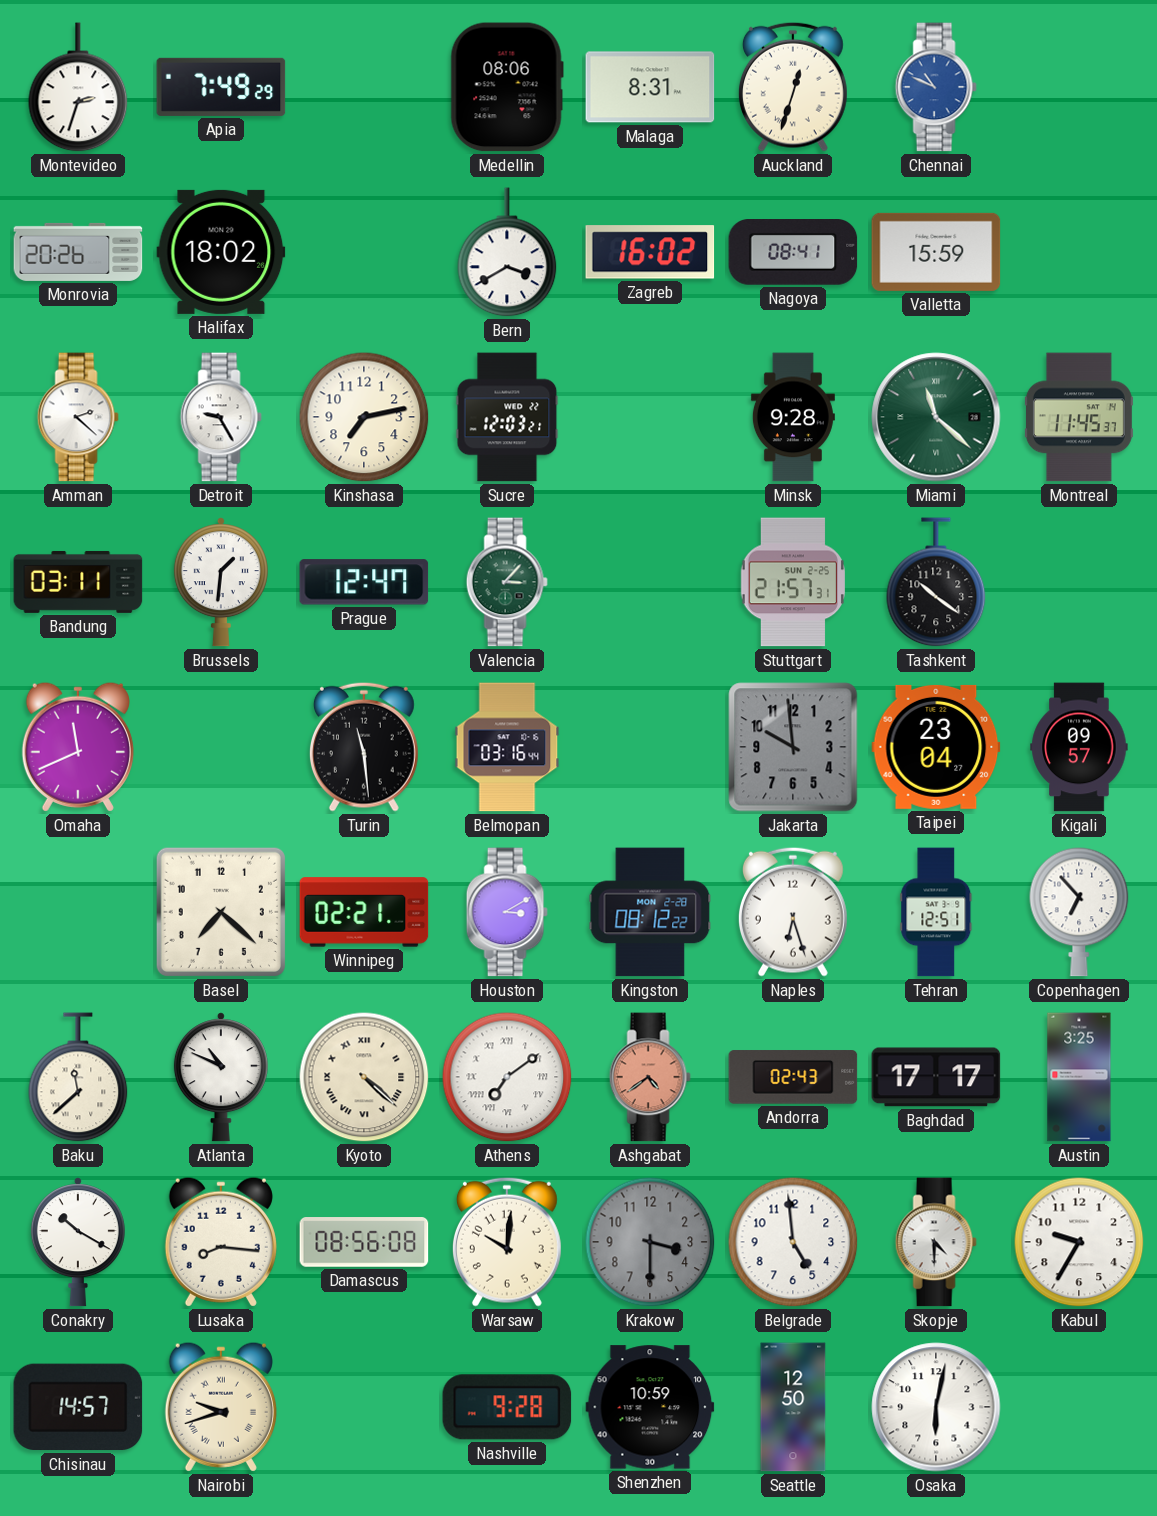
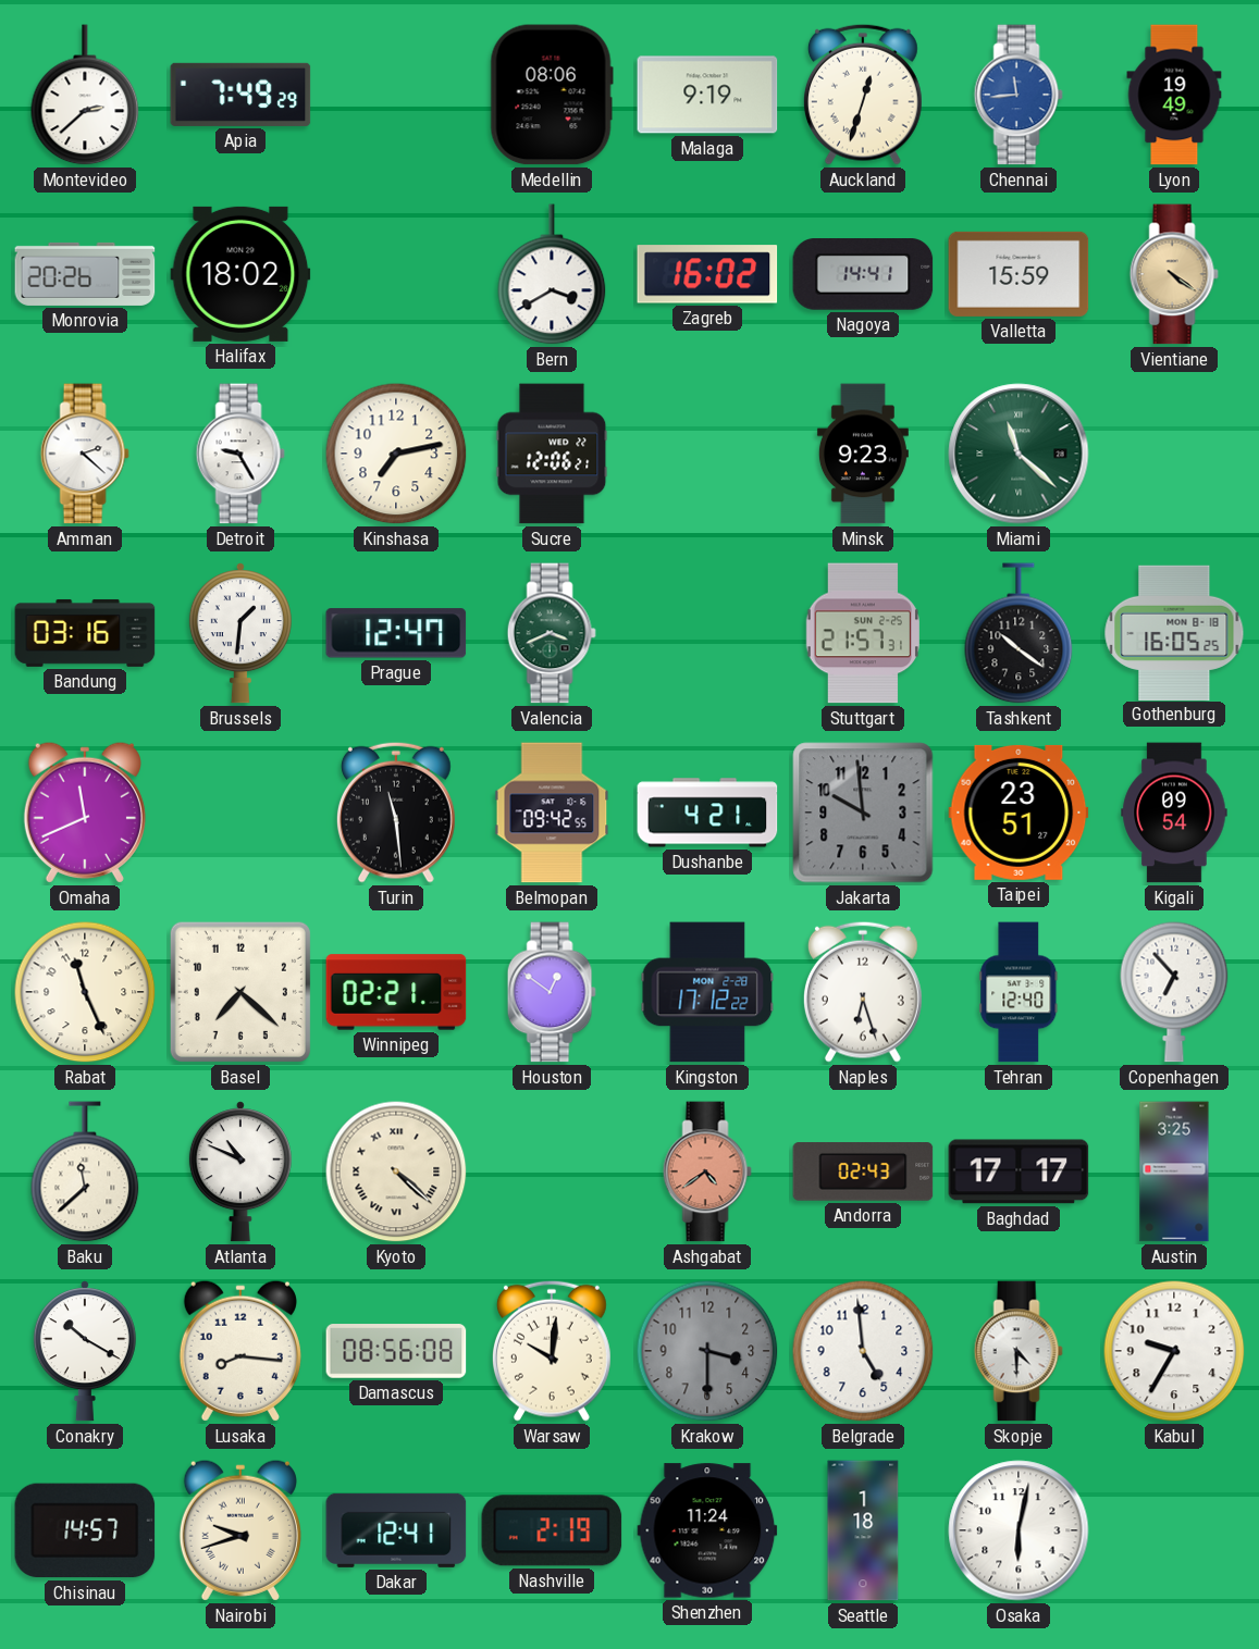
Montevideo: 2:33 -> 2:38
Malaga: 8:31 -> 9:19
Chennai: 10:49 -> 11:44
Lyon: none -> 19:49
Nagoya: 08:41 -> 14:41
Vientiane: none -> 4:21
Sucre: 12:03 -> 12:06
Minsk: 9:28 -> 9:23
Montreal: 11:45 -> none
Bandung: 03:11 -> 03:16
Valencia: 3:07 -> 3:41
Gothenburg: none -> 16:05
Belmopan: 03:16 -> 09:42
Dushanbe: none -> 4:21
Taipei: 23:04 -> 23:51
Kigali: 09:57 -> 09:54
Rabat: none -> 11:26
Houston: 3:10 -> 12:51
Kingston: 08:12 -> 17:12
Tehran: 12:51 -> 12:40
Athens: 7:09 -> none
Dakar: none -> 12:41
Nashville: 9:28 -> 2:19
Shenzhen: 10:59 -> 11:24
Seattle: 12:50 -> 1:18
